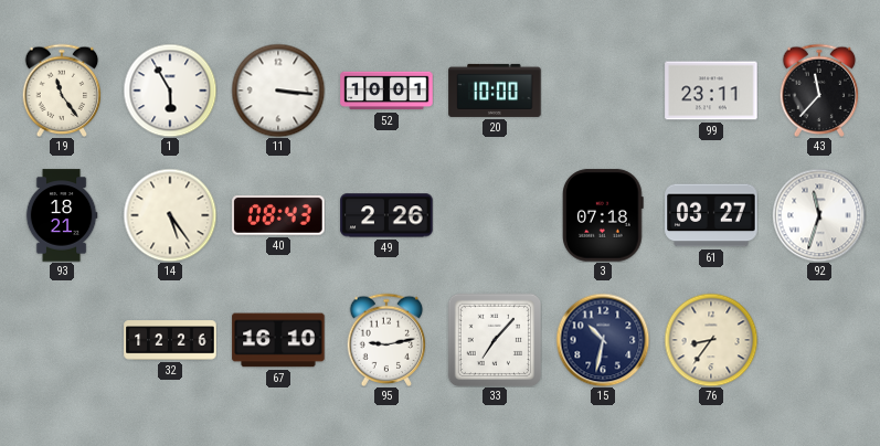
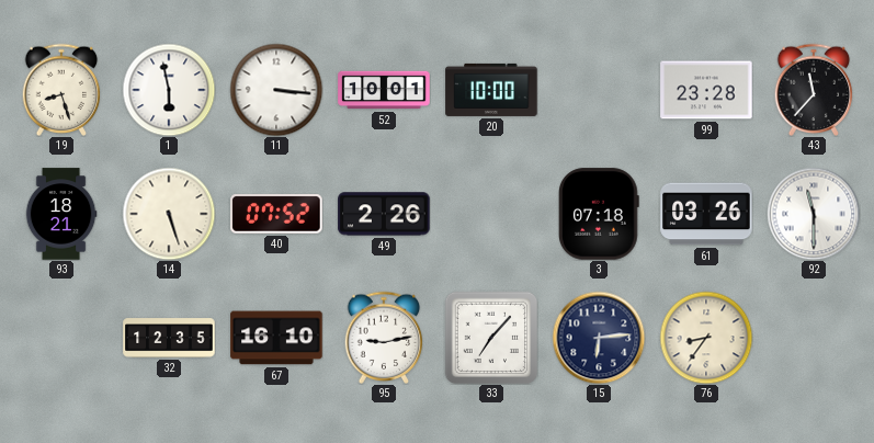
19: 11:24 -> 8:27
1: 5:55 -> 5:58
99: 23:11 -> 23:28
14: 5:24 -> 5:27
40: 08:43 -> 07:52
61: 03:27 -> 03:26
92: 11:33 -> 11:30
32: 12:26 -> 12:35
15: 10:32 -> 6:14
